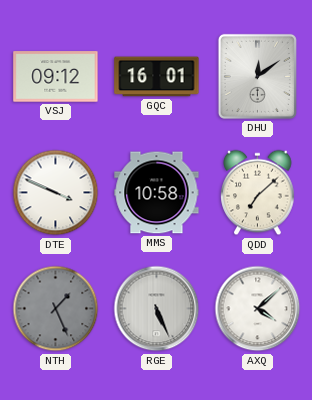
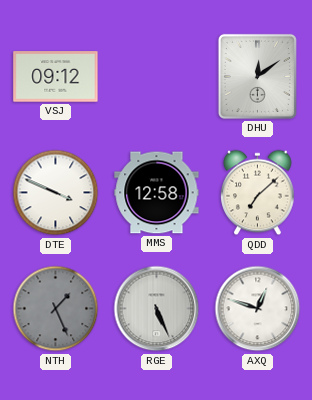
GQC: 16:01 -> none
MMS: 10:58 -> 12:58
AXQ: 4:08 -> 12:48
